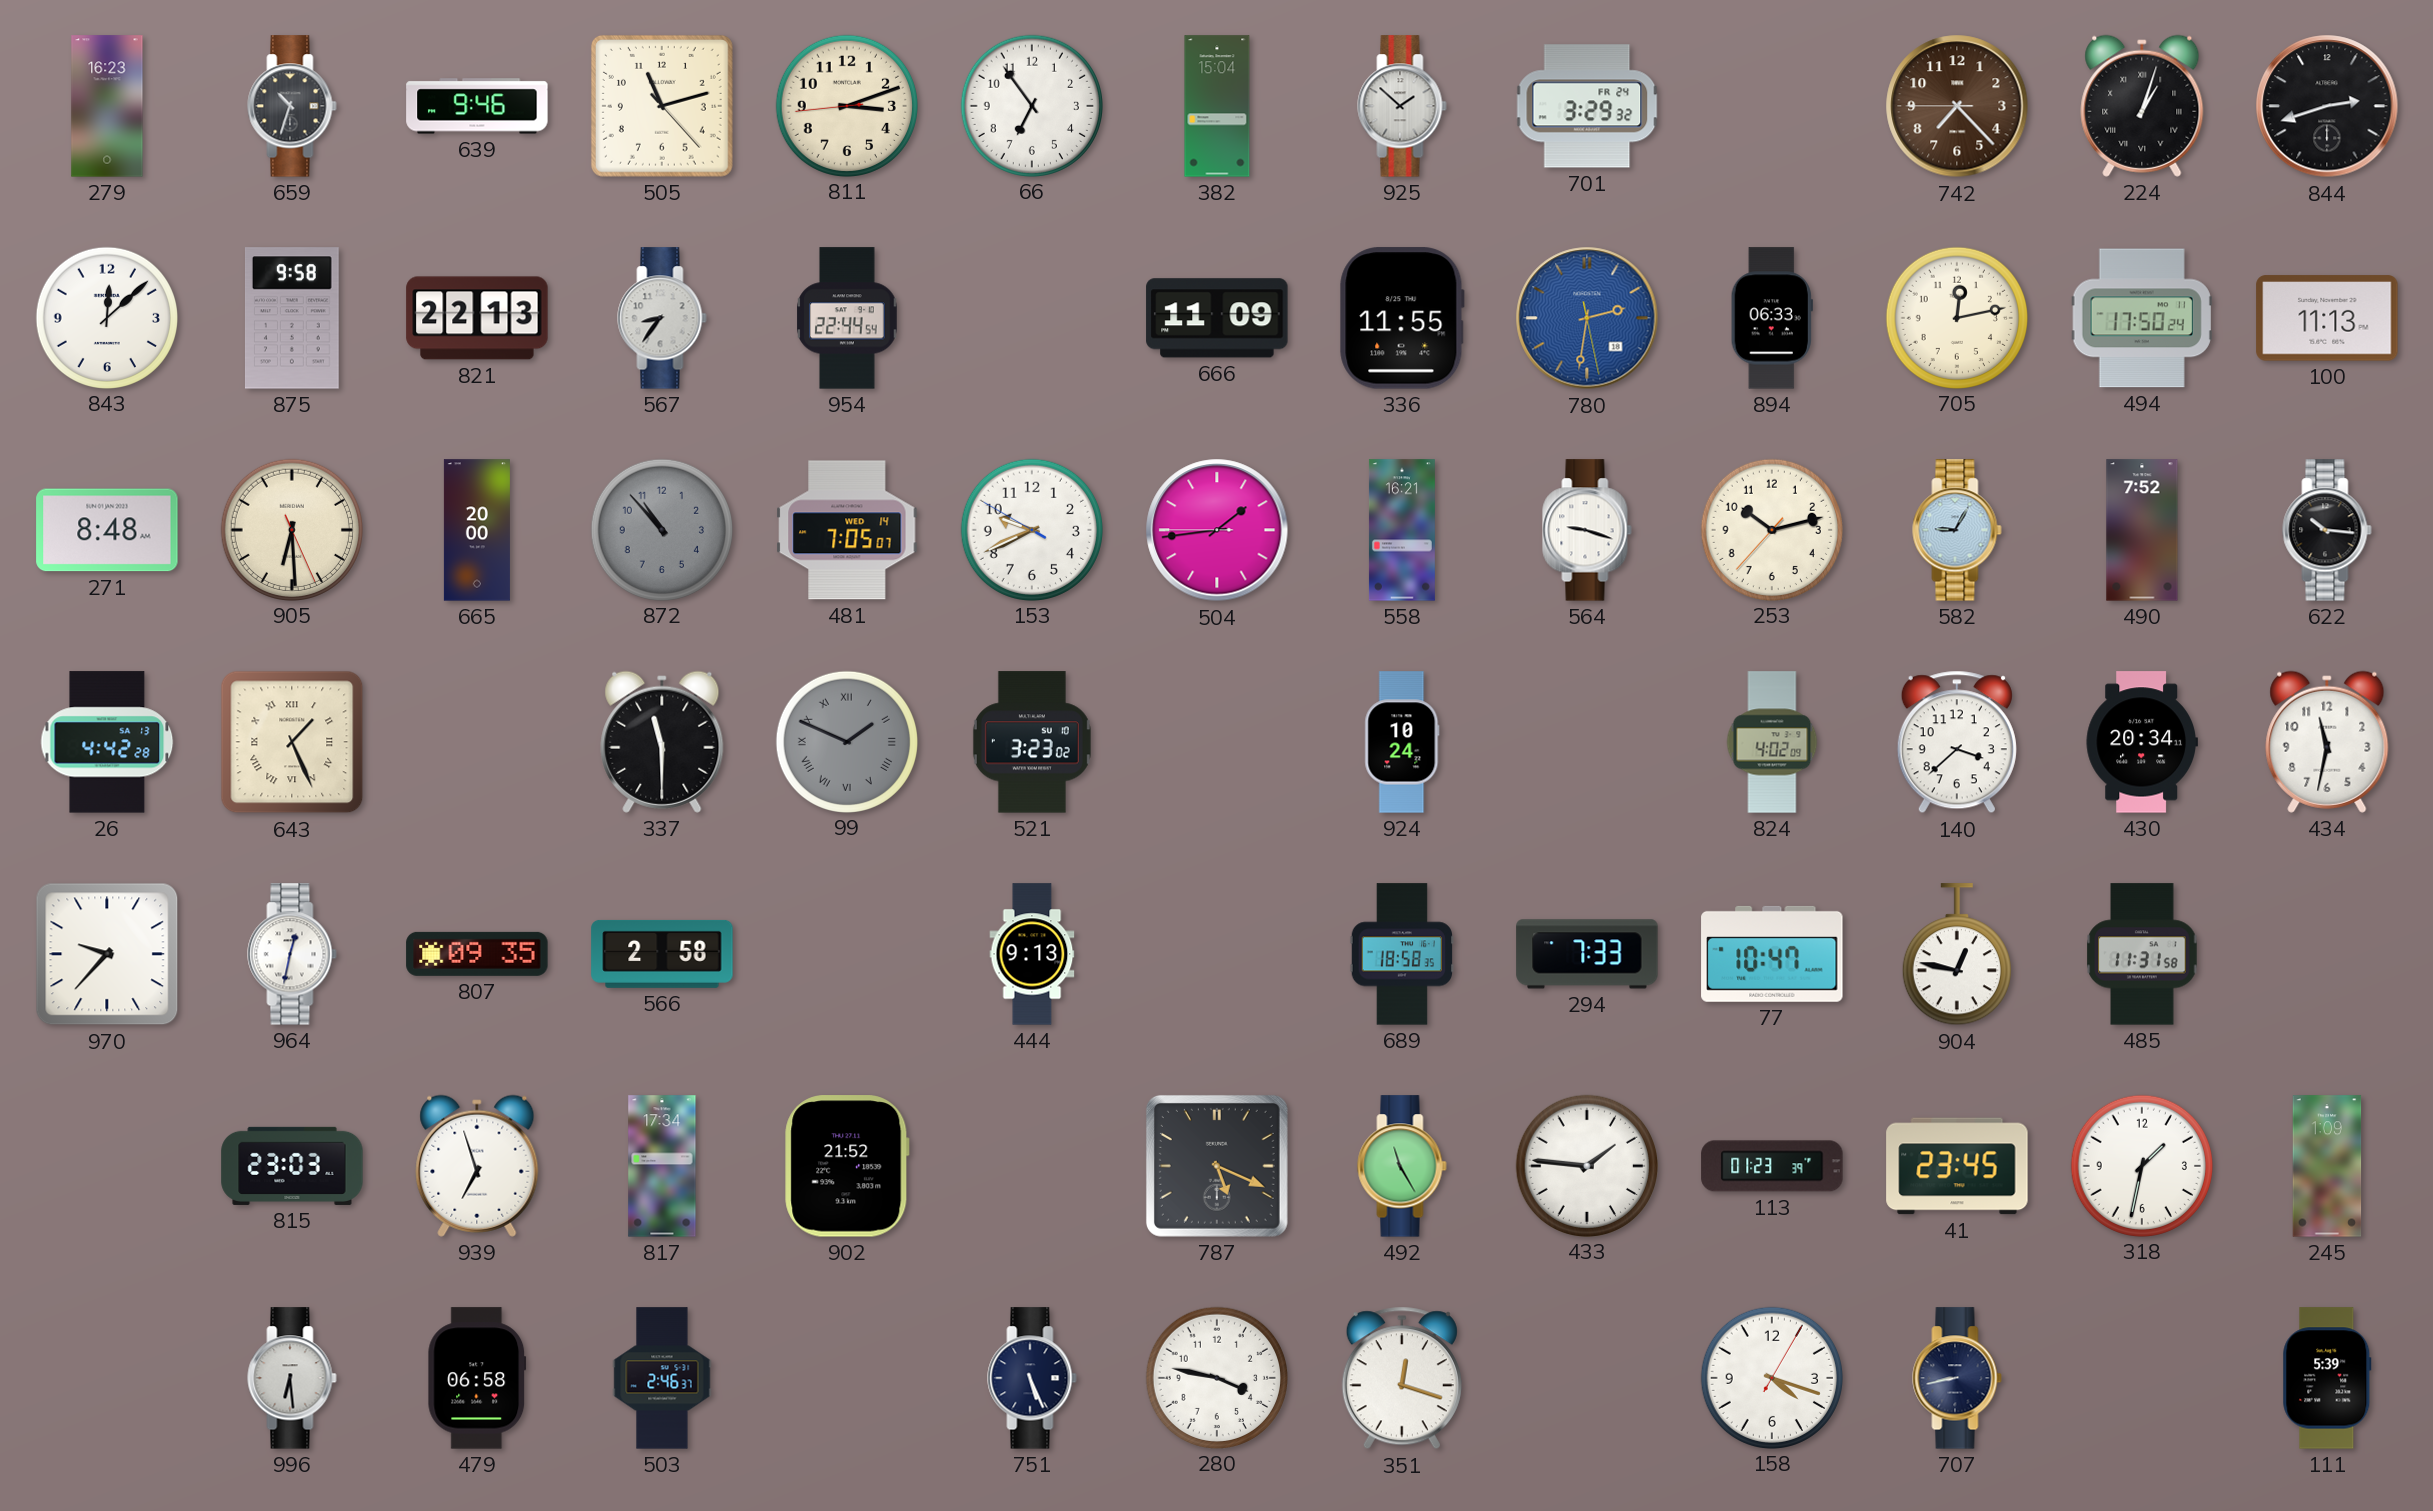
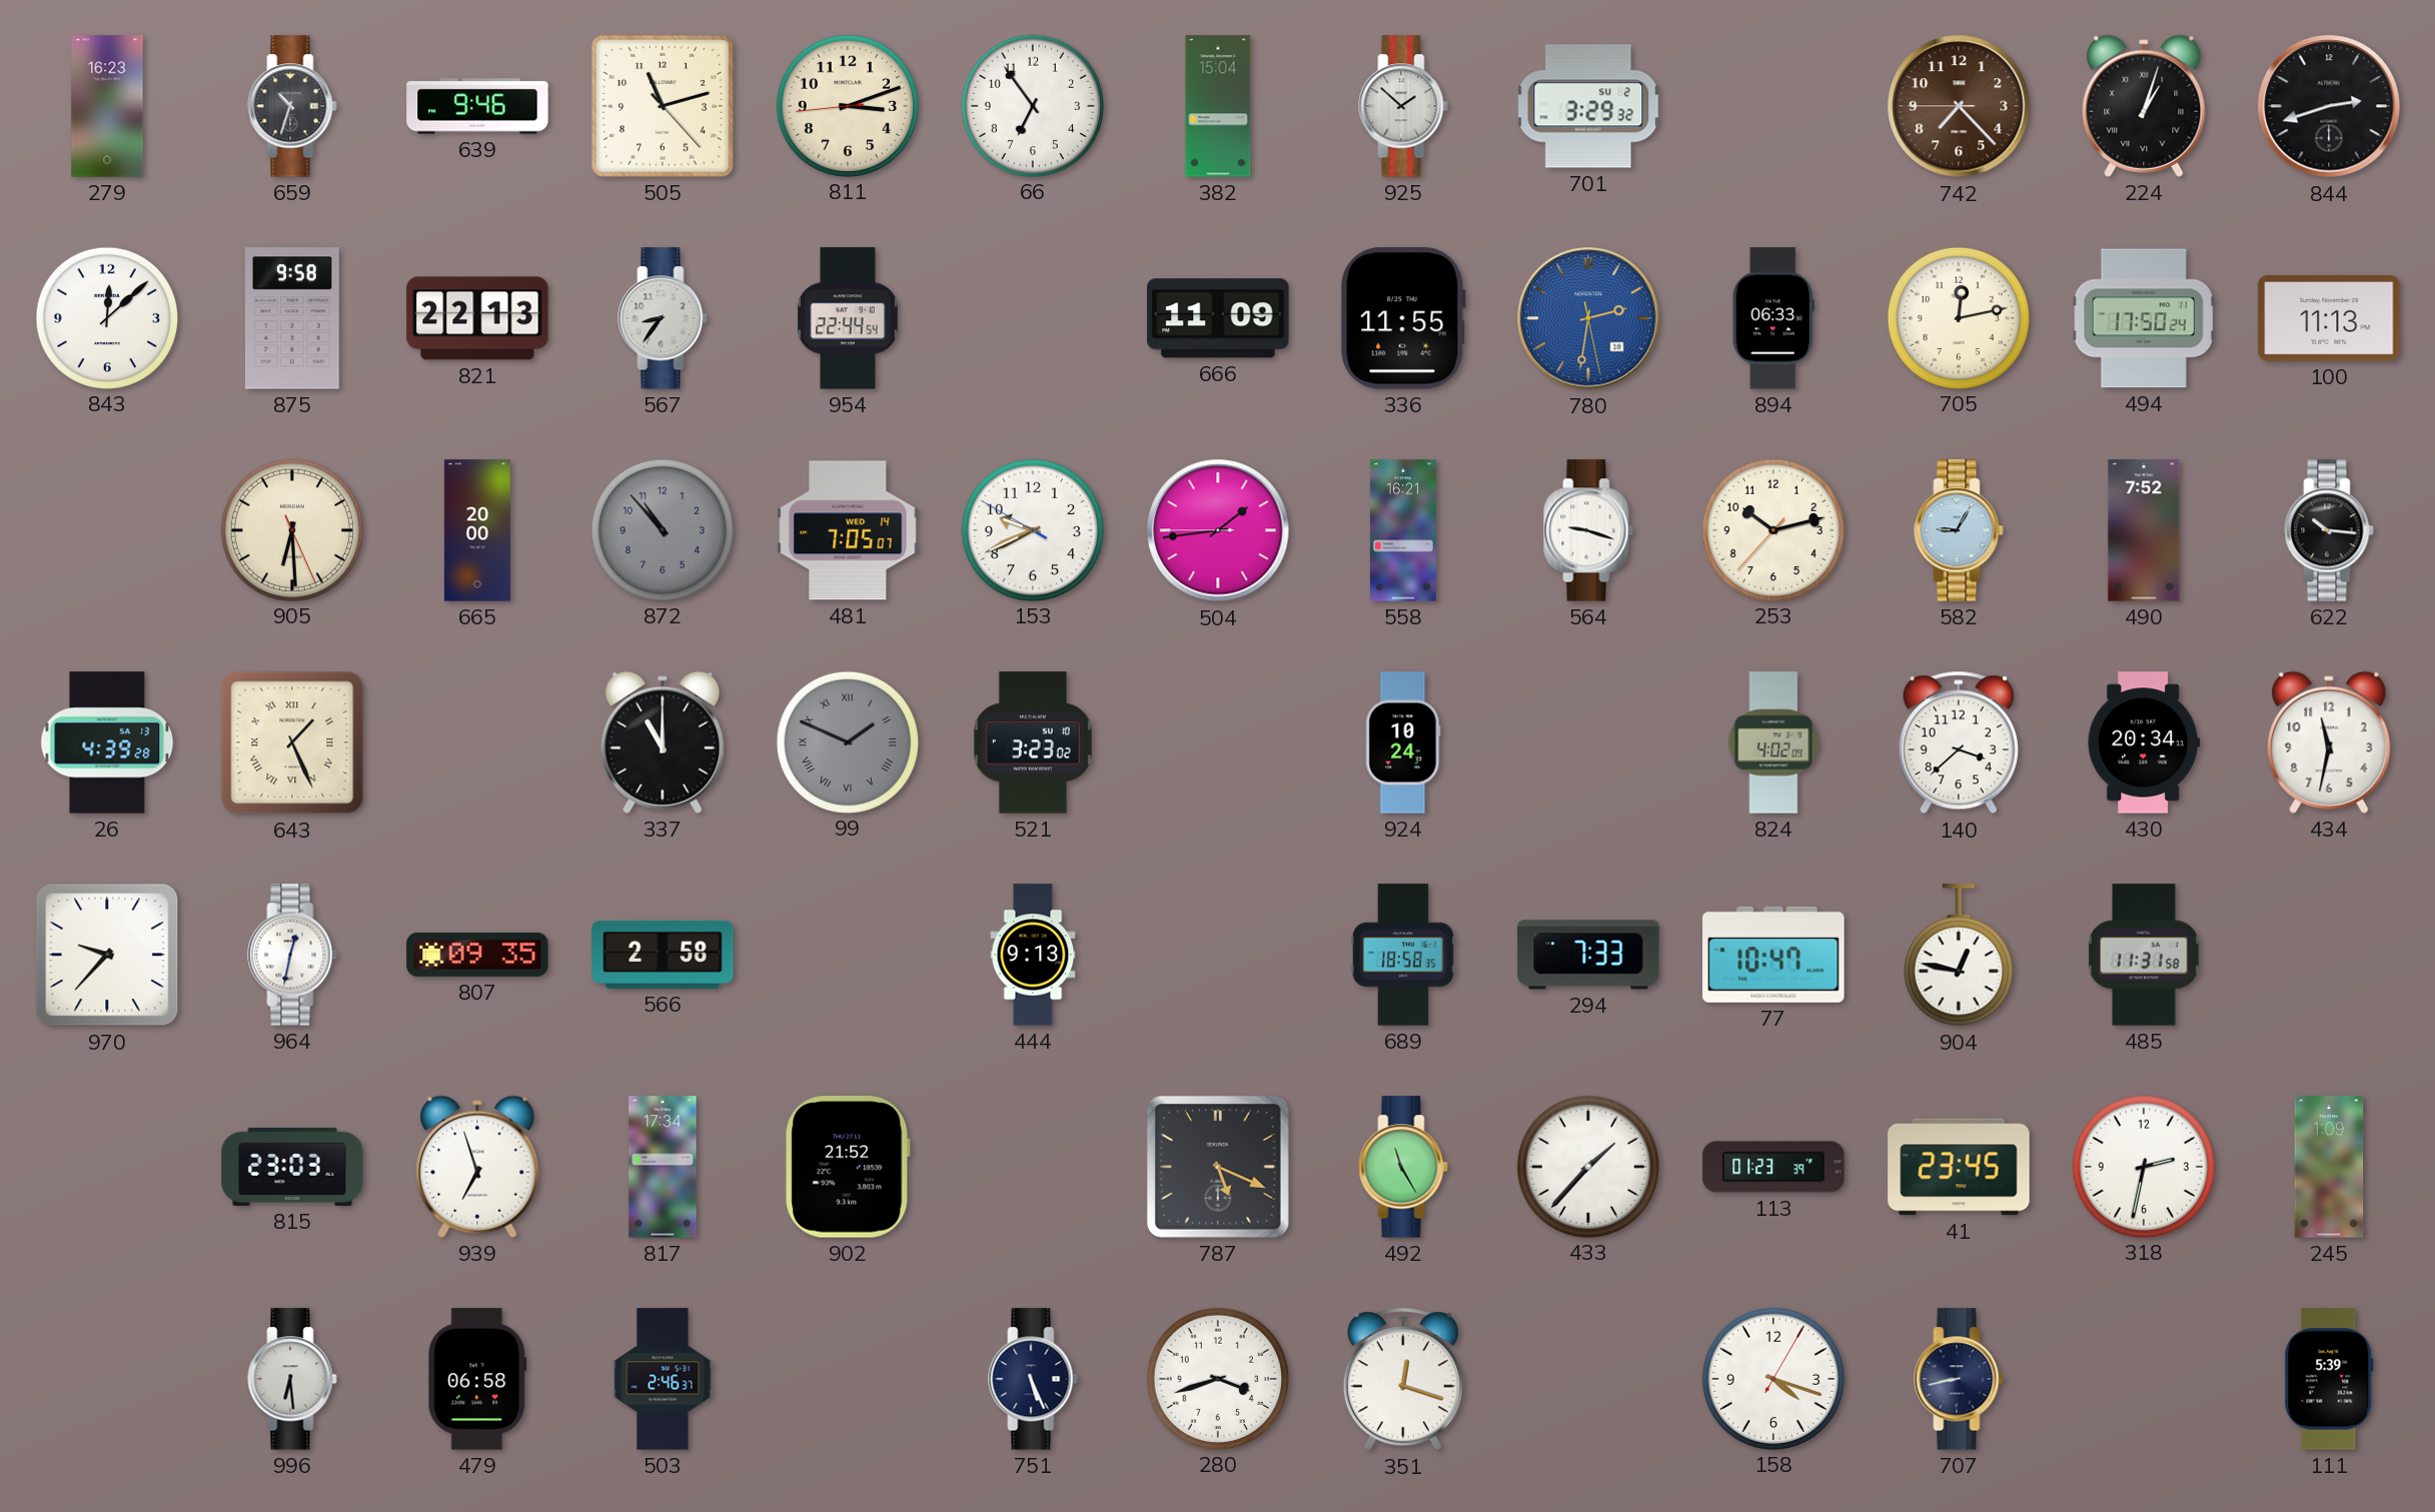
701 date: FR 24 -> SU 2
271: 8:48 -> none
26: 4:42 -> 4:39
337: 11:30 -> 11:00
433: 1:46 -> 1:37
318: 1:32 -> 2:32
280: 3:47 -> 3:42
